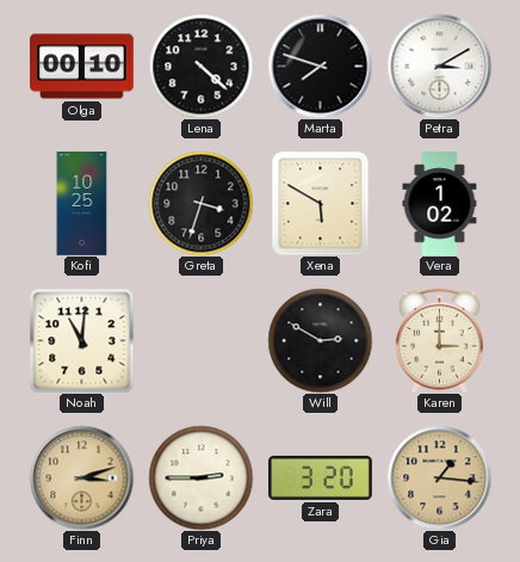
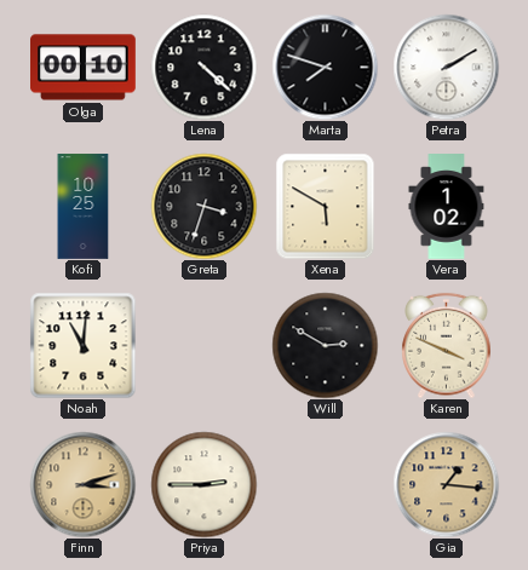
Petra: 3:10 -> 2:10
Karen: 3:00 -> 3:49
Zara: 3:20 -> none
